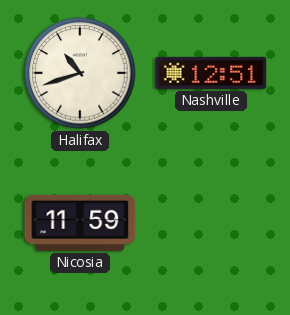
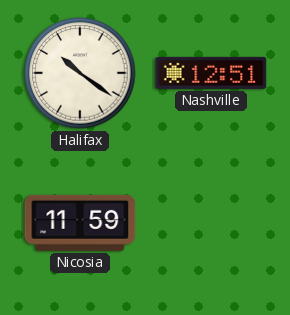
Halifax: 10:42 -> 10:21
